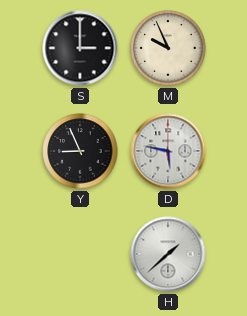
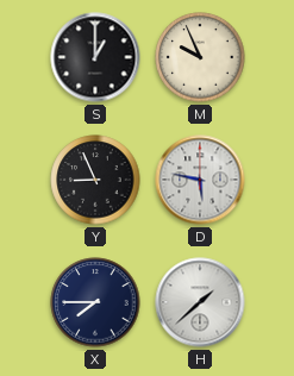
S: 3:00 -> 1:00
X: none -> 7:45
